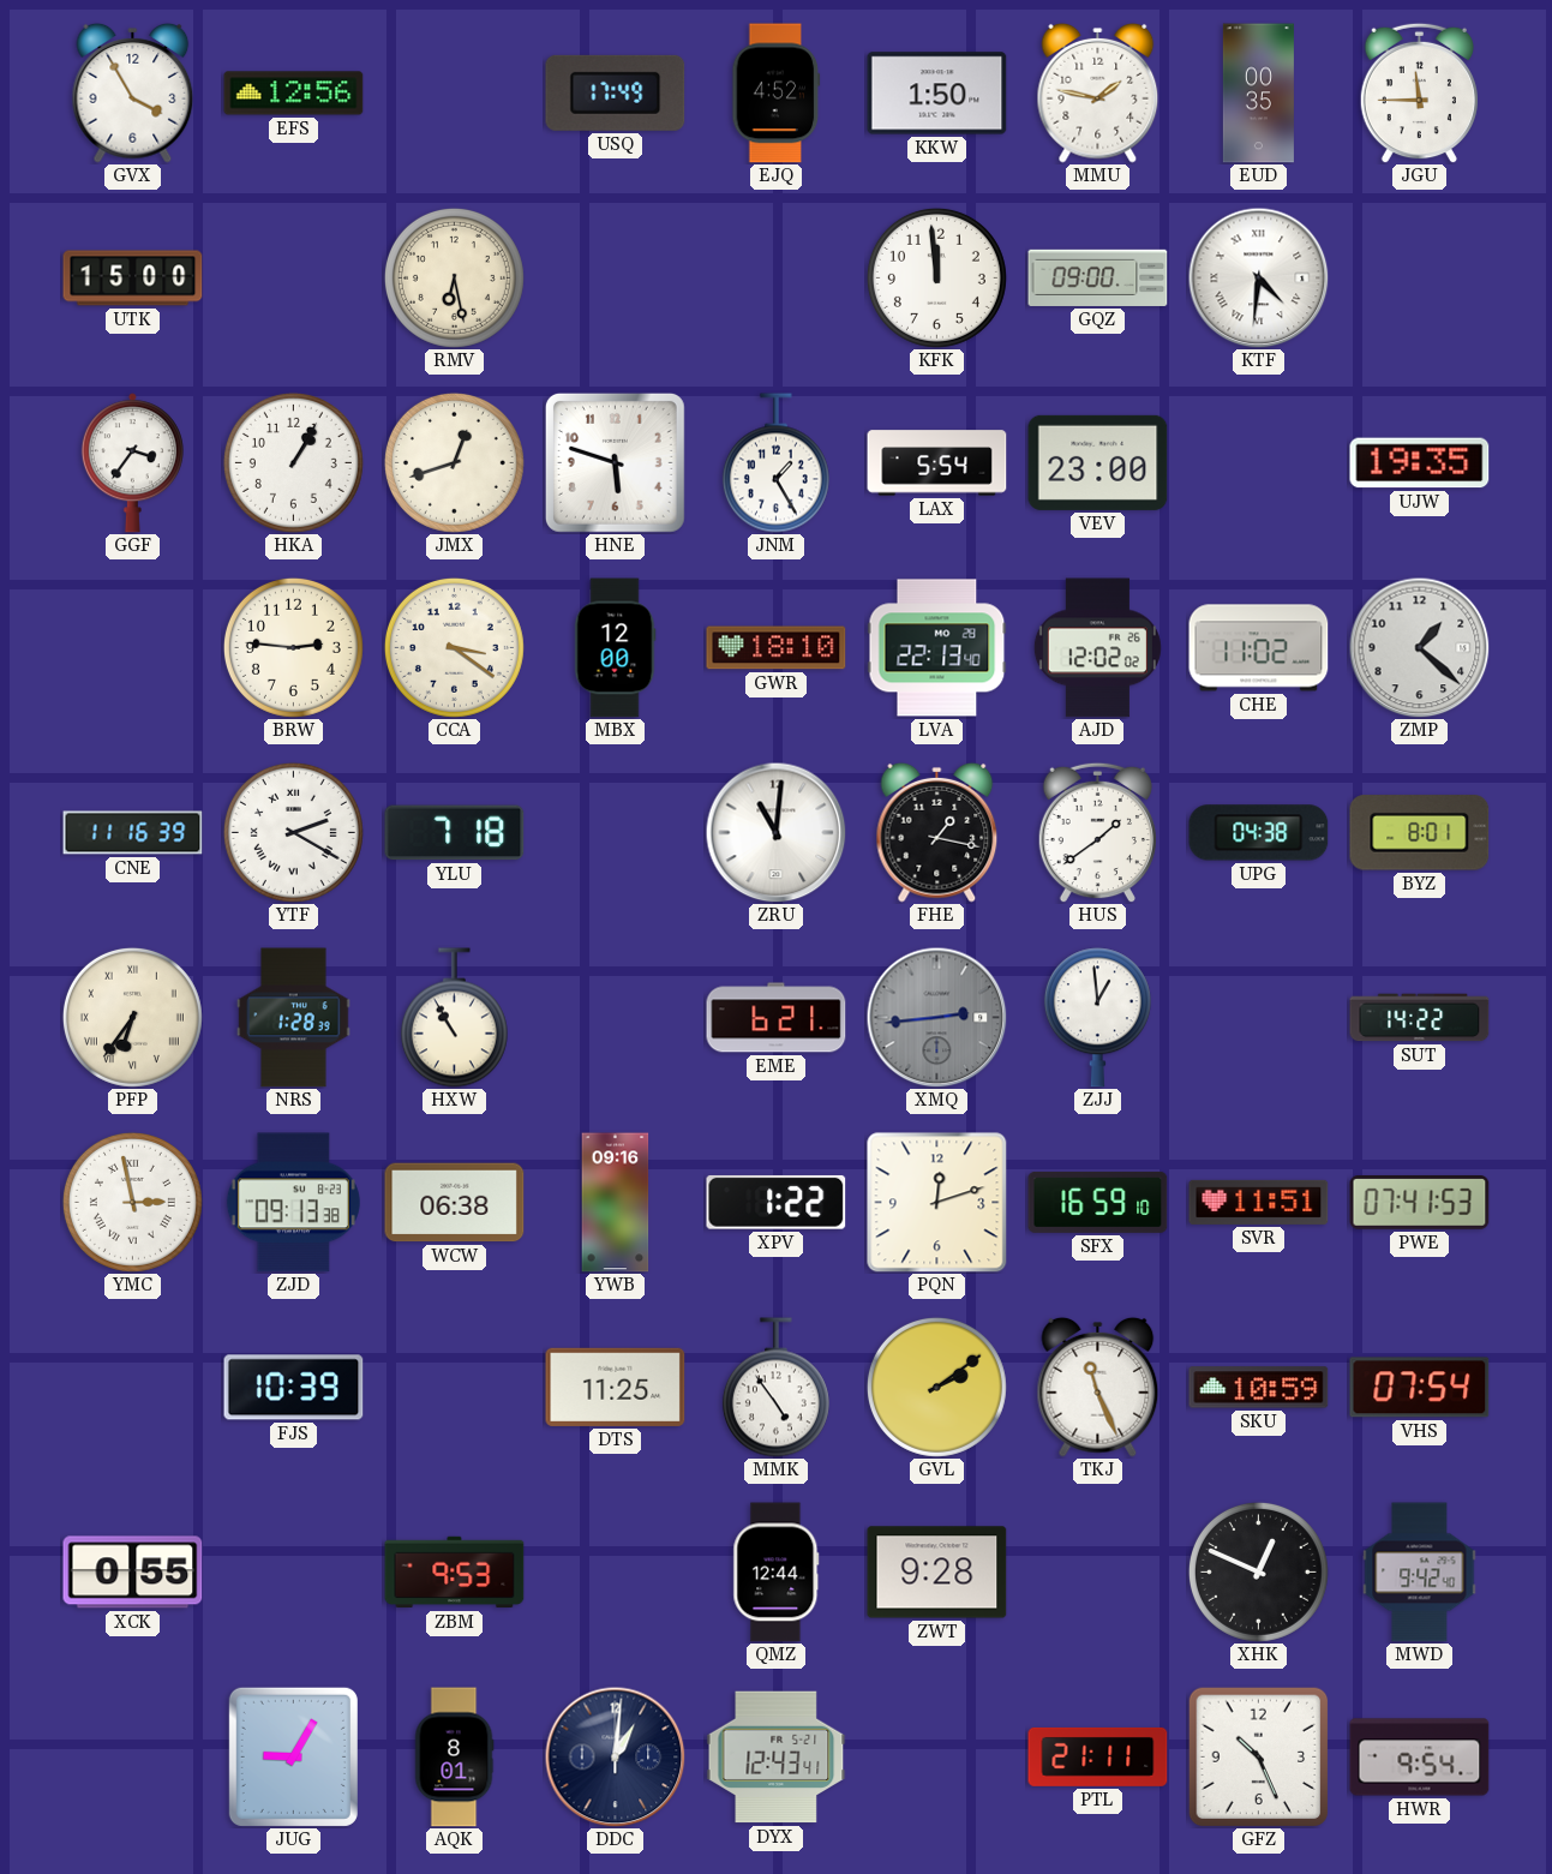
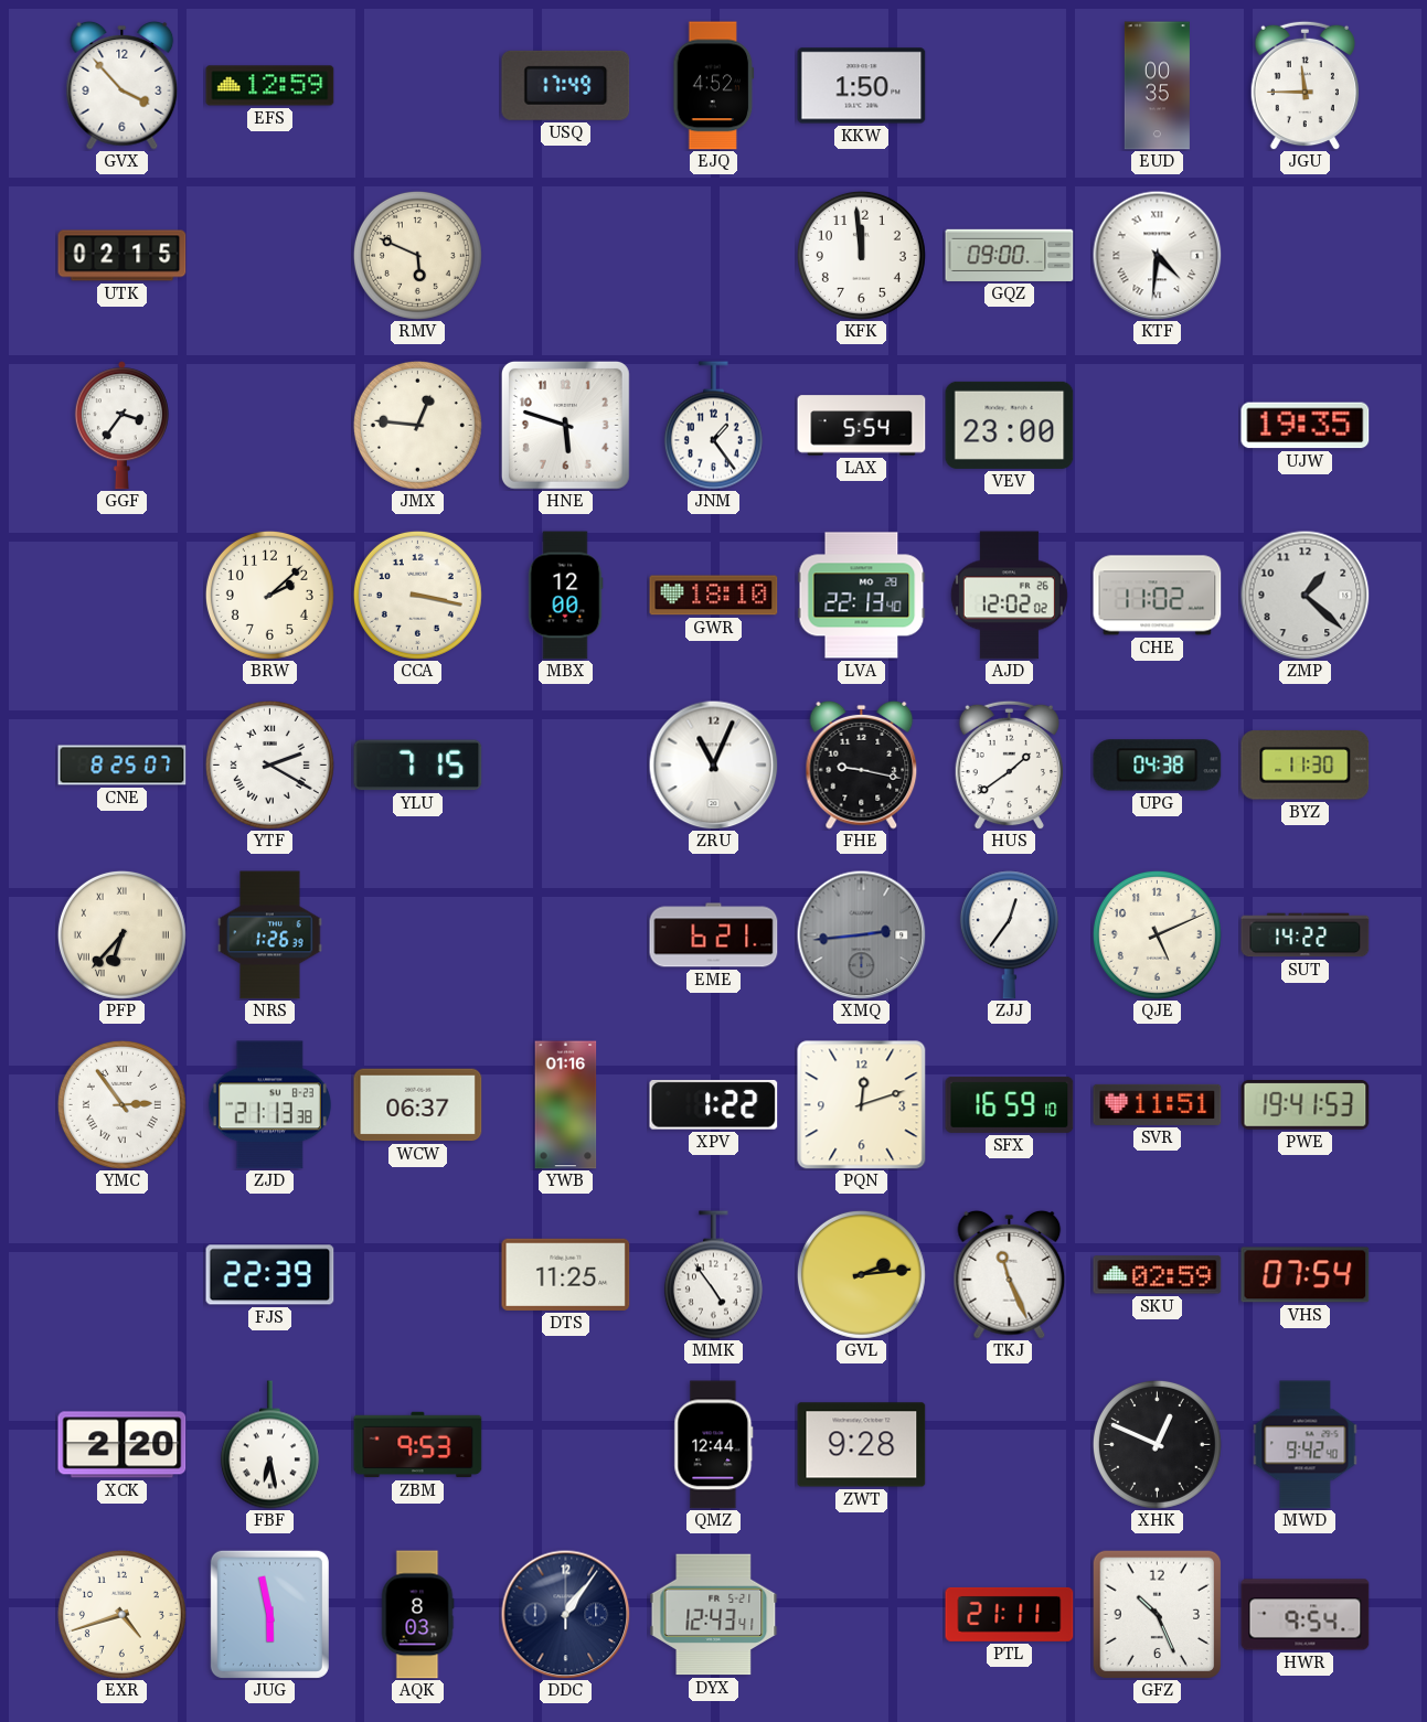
GVX: 3:55 -> 3:53
EFS: 12:56 -> 12:59
MMU: 1:47 -> none
UTK: 15:00 -> 02:15
RMV: 6:28 -> 5:49
HKA: 1:05 -> none
JMX: 12:42 -> 12:46
JNM: 1:25 -> 1:24
BRW: 2:46 -> 2:08
CCA: 3:21 -> 3:17
CNE: 11:16 -> 8:25
YLU: 7:18 -> 7:15
ZRU: 11:01 -> 11:04
FHE: 1:17 -> 9:17
BYZ: 8:01 -> 11:30
PFP: 6:36 -> 6:37
NRS: 1:28 -> 1:26
HXW: 10:55 -> none
ZJJ: 12:59 -> 12:36
QJE: none -> 5:11
YMC: 2:58 -> 2:54
ZJD: 09:13 -> 21:13
WCW: 06:38 -> 06:37
YWB: 09:16 -> 01:16
PWE: 07:41 -> 19:41
FJS: 10:39 -> 22:39
GVL: 2:09 -> 2:14
SKU: 10:59 -> 02:59
XCK: 0:55 -> 2:20
FBF: none -> 6:28
EXR: none -> 4:42
JUG: 9:05 -> 5:58
AQK: 8:01 -> 8:03
DDC: 1:01 -> 1:06
